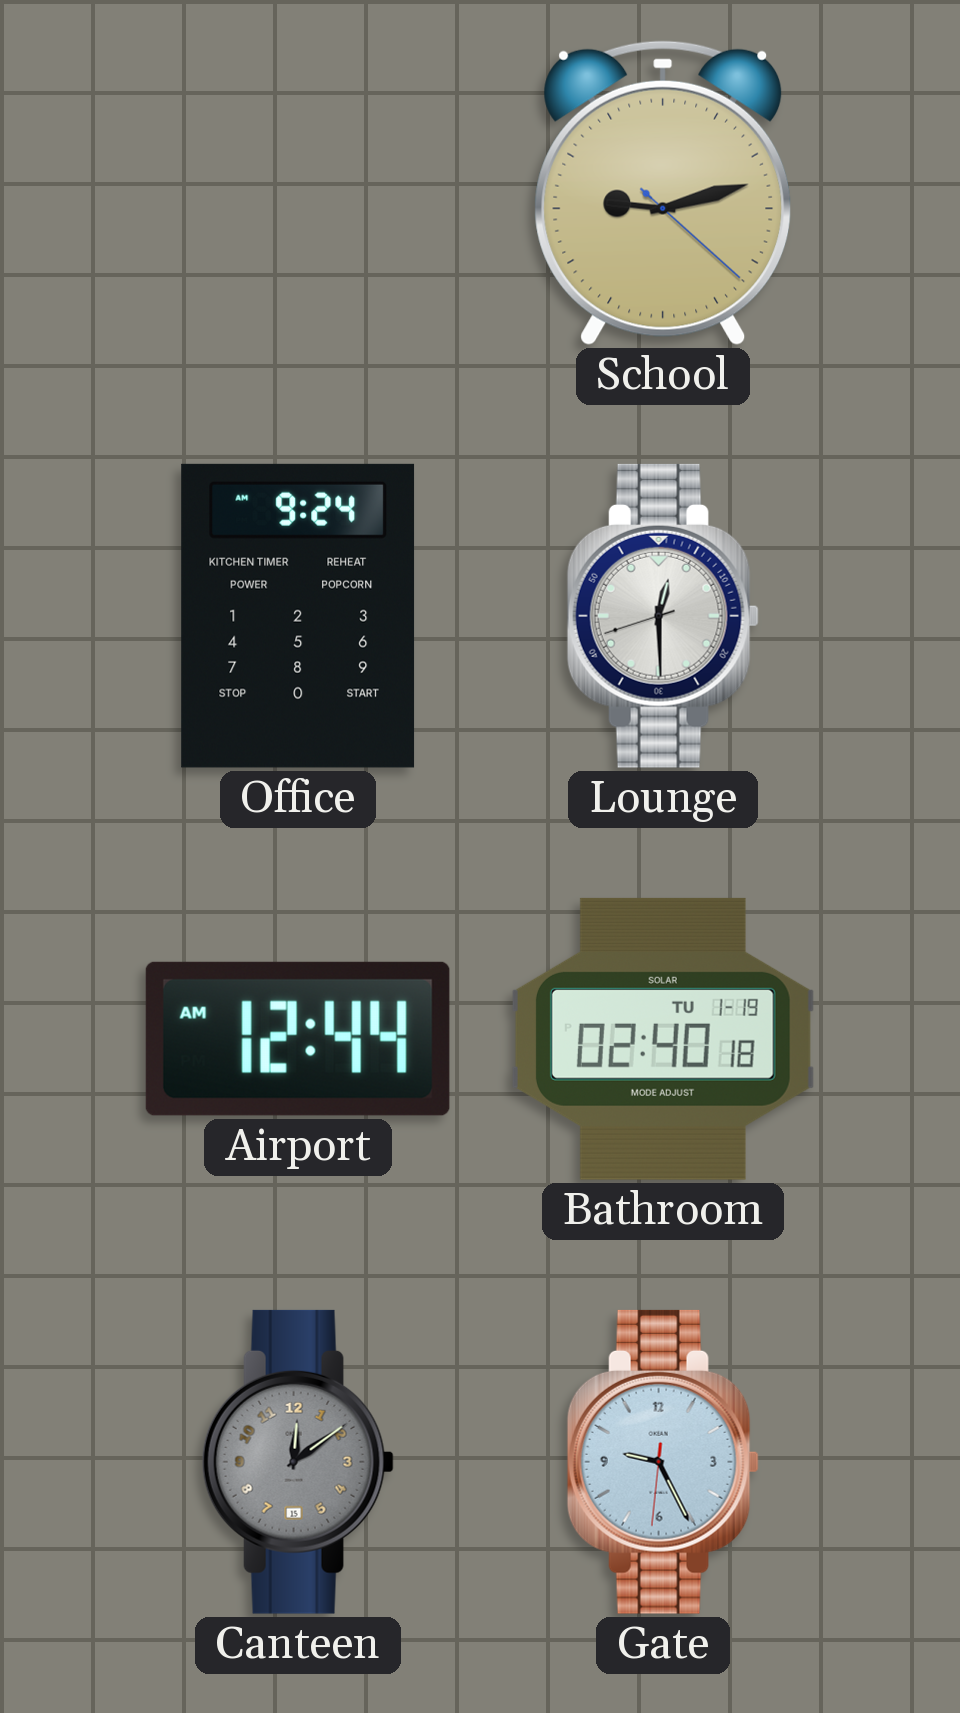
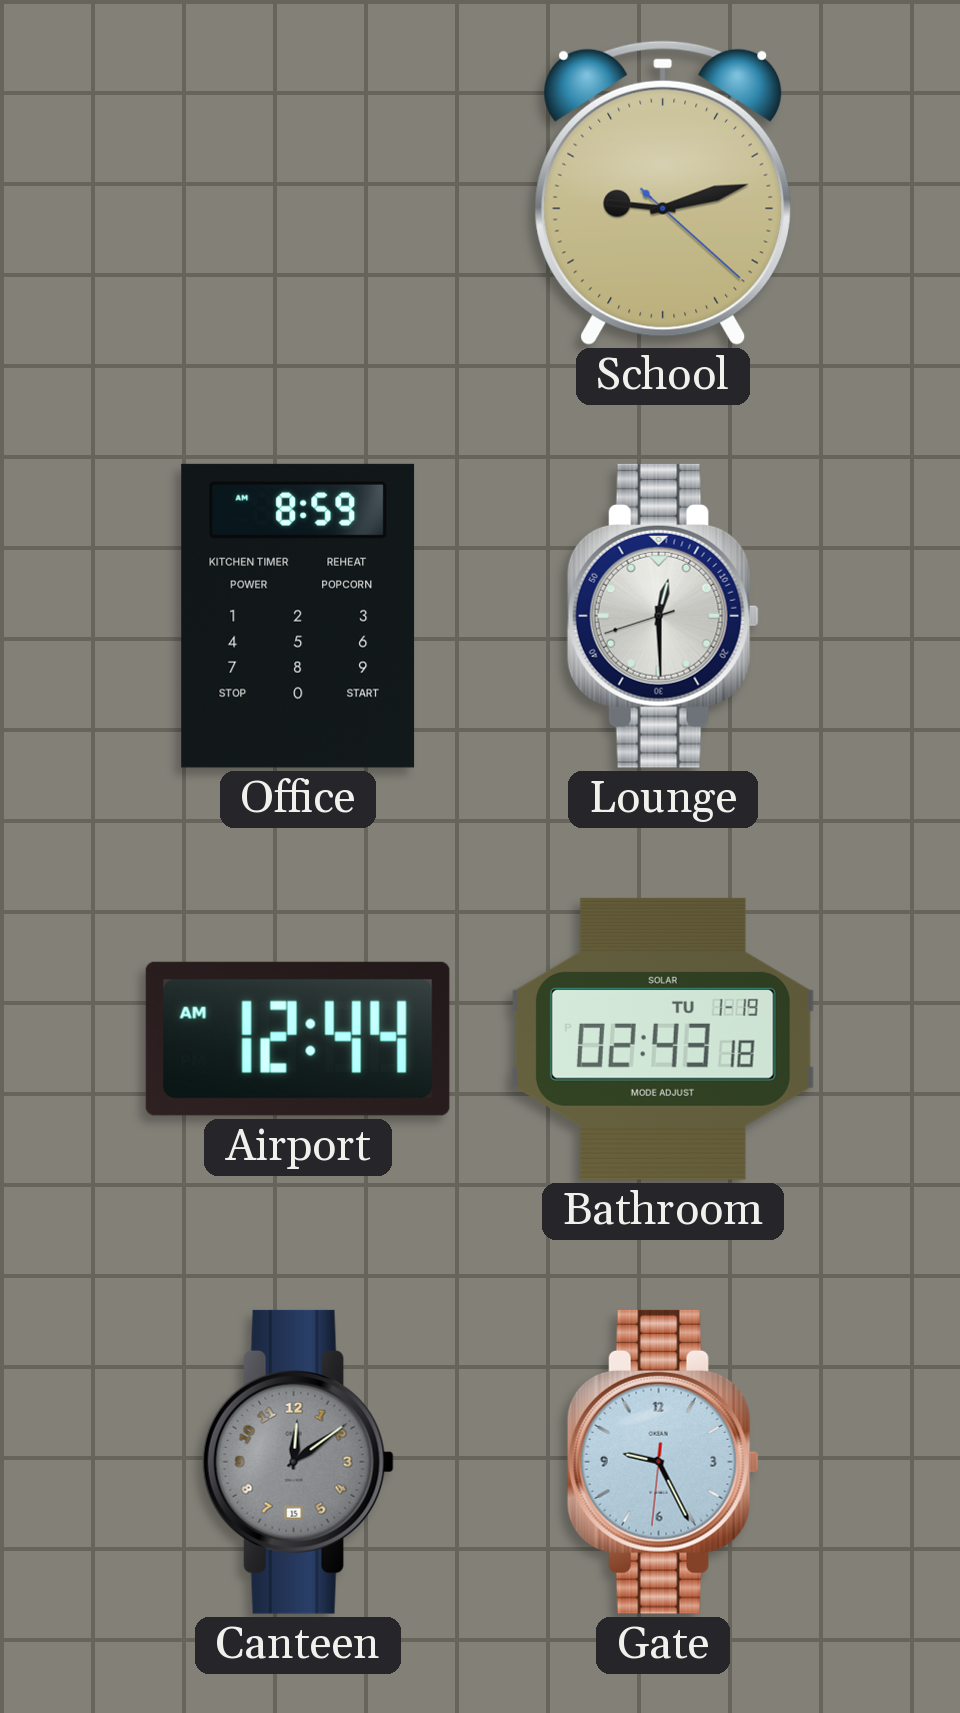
Office: 9:24 -> 8:59
Bathroom: 02:40 -> 02:43
